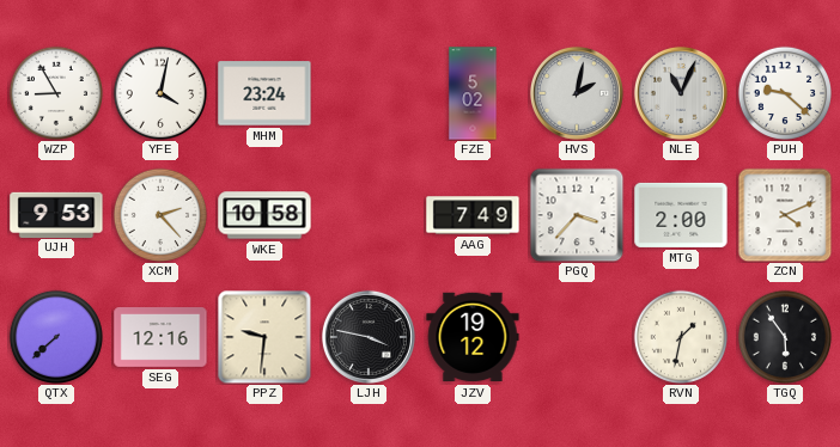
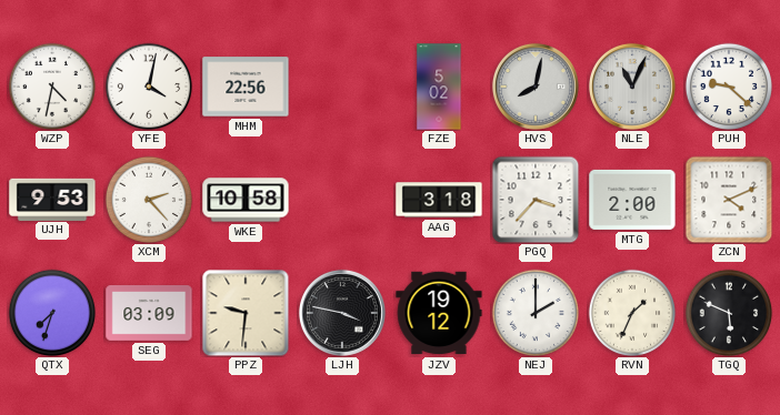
WZP: 8:55 -> 4:32
MHM: 23:24 -> 22:56
HVS: 2:02 -> 8:02
AAG: 7:49 -> 3:18
QTX: 7:38 -> 7:33
SEG: 12:16 -> 03:09
NEJ: none -> 2:00
RVN: 1:32 -> 1:34
TGQ: 5:54 -> 5:49
